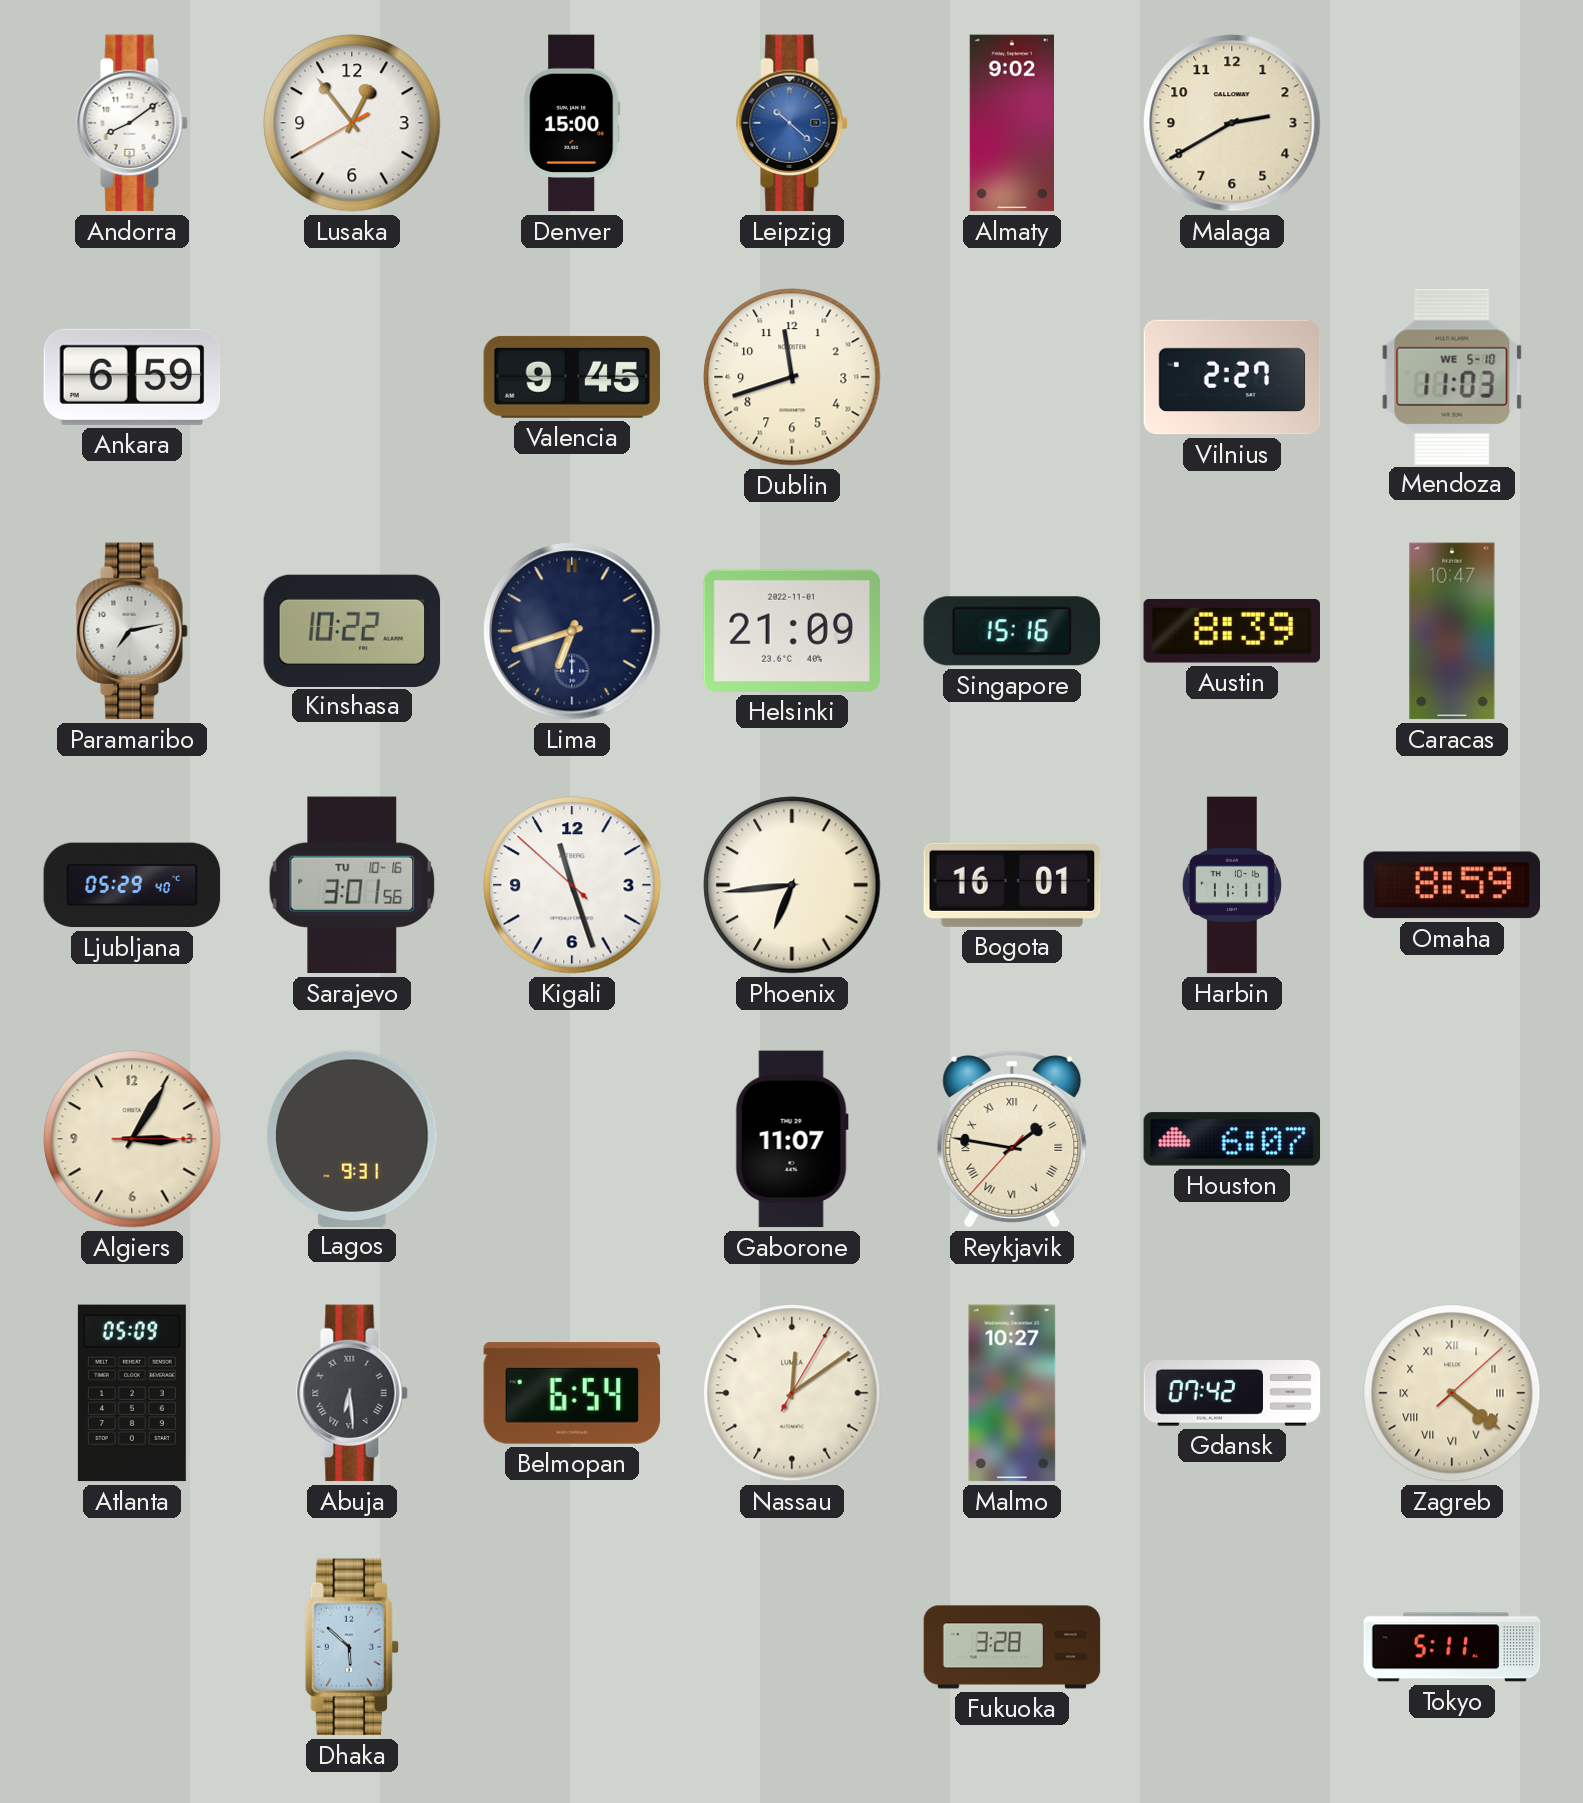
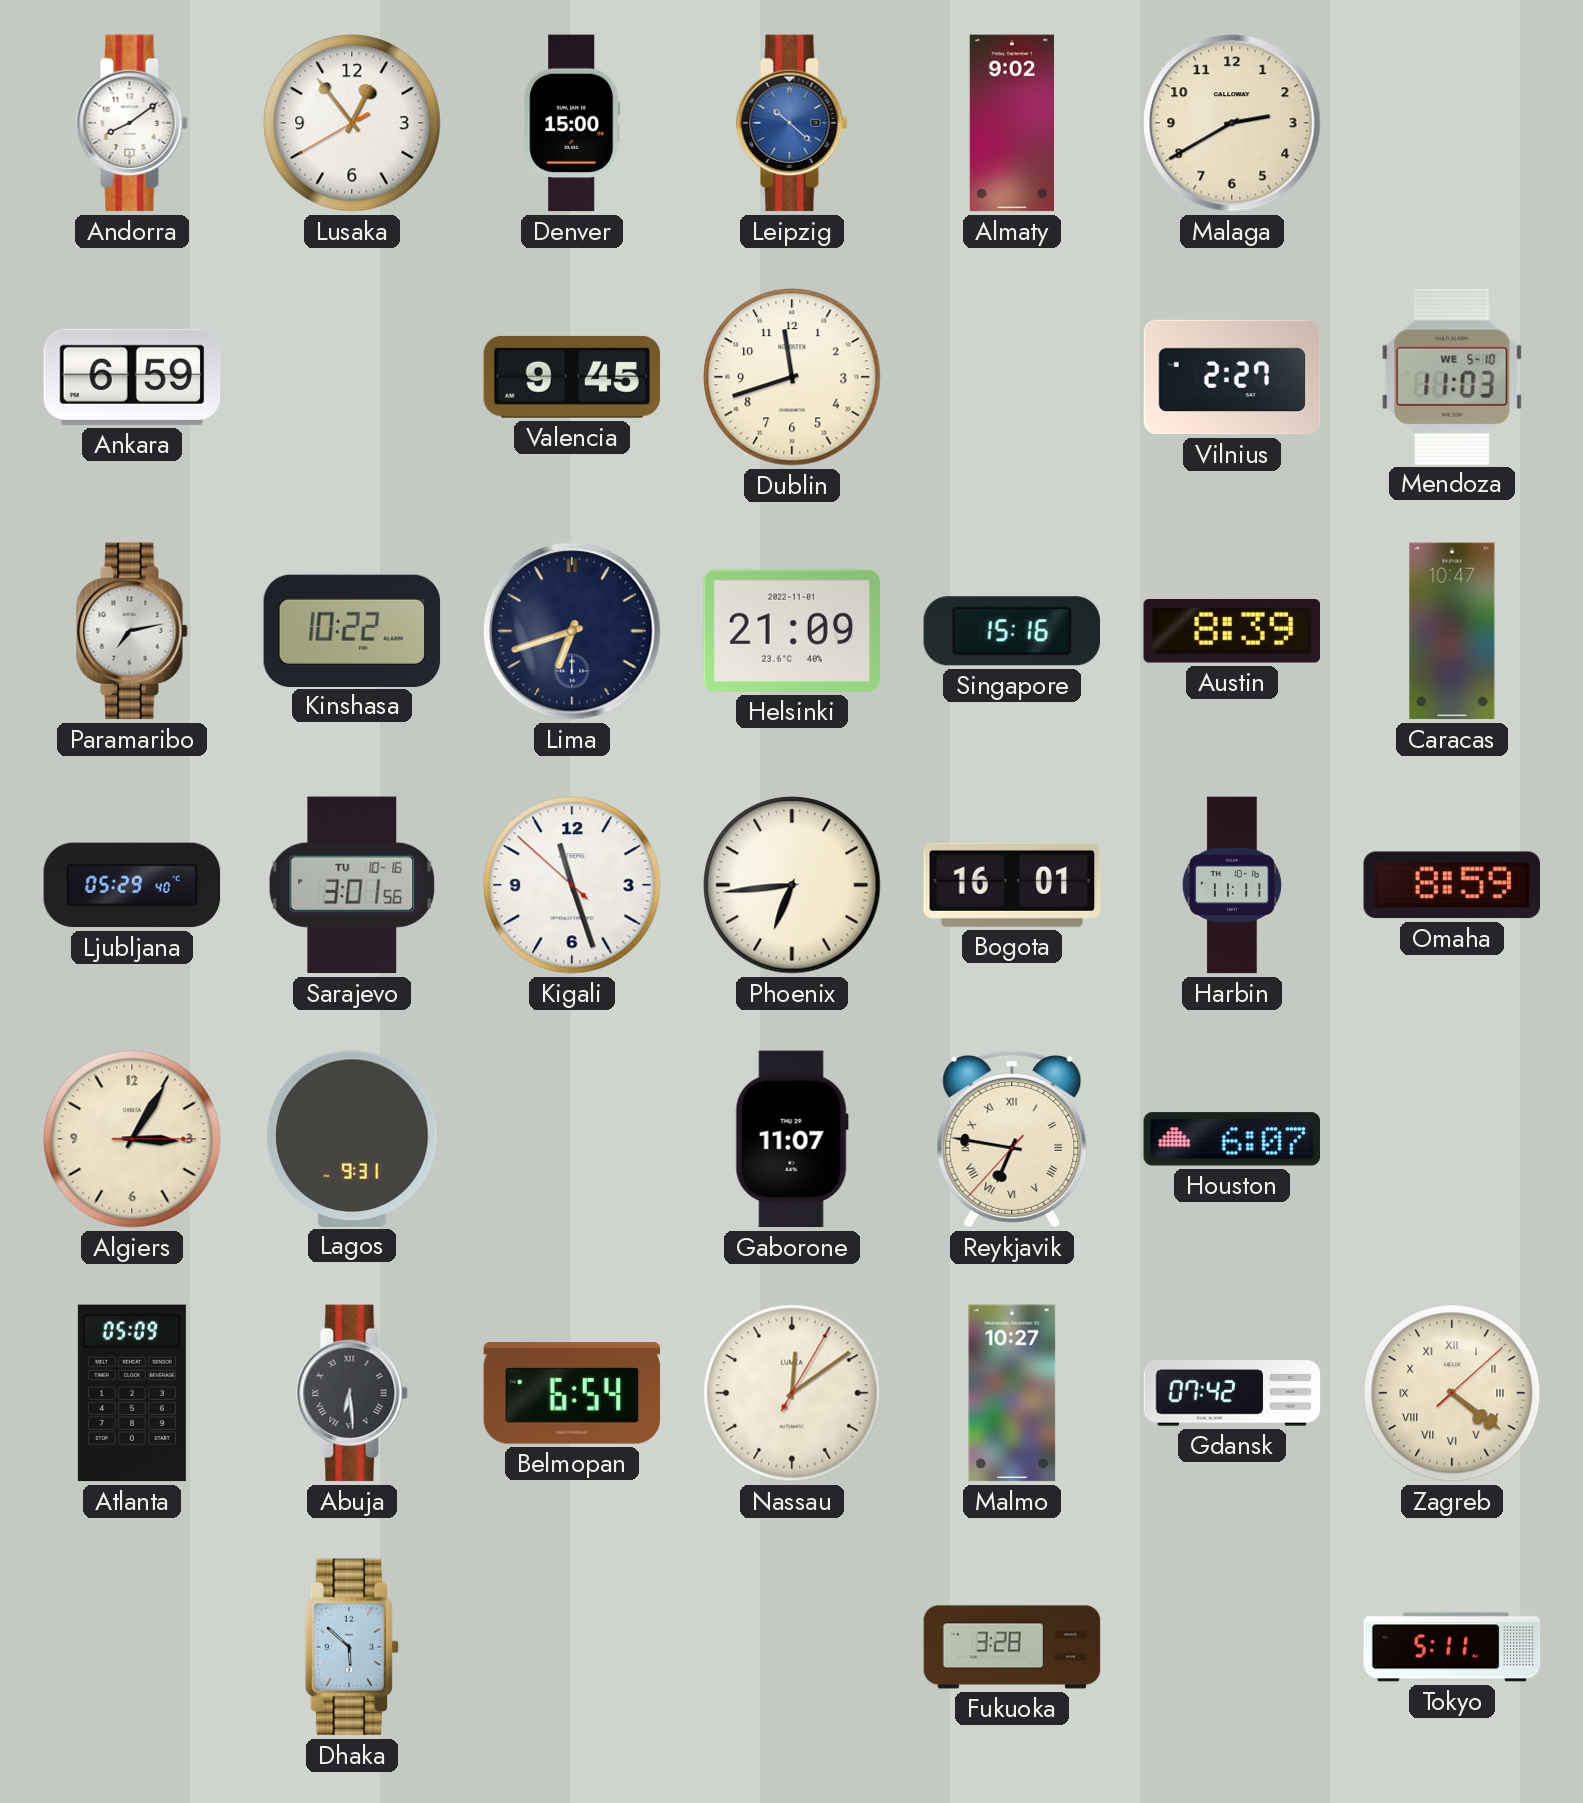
Reykjavik: 1:46 -> 6:46
